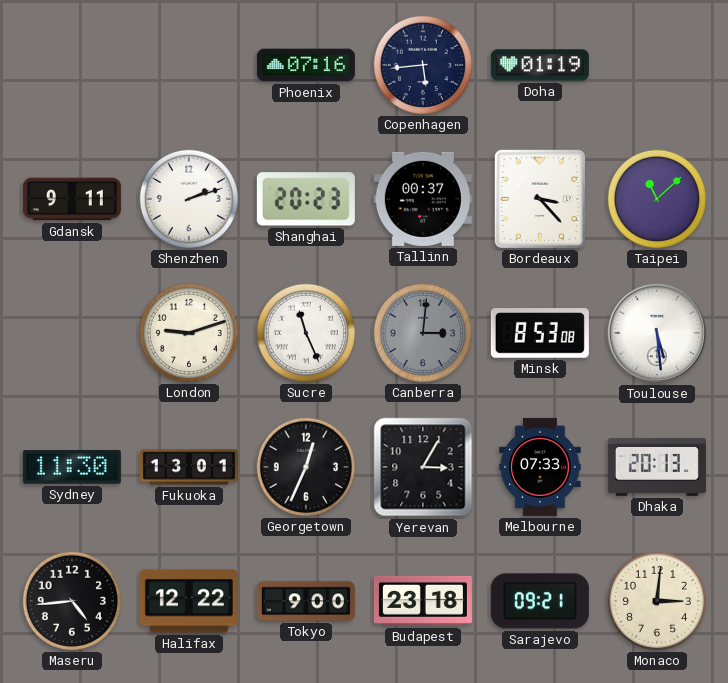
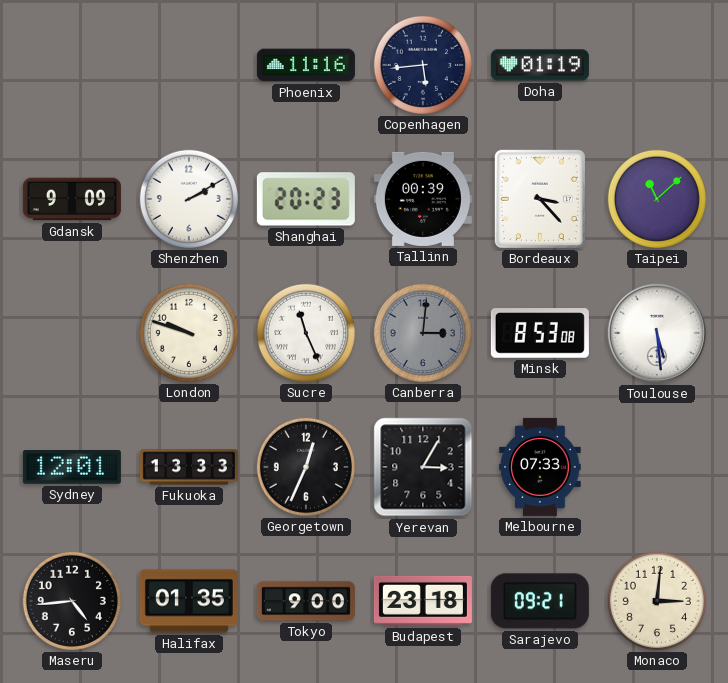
Phoenix: 07:16 -> 11:16
Gdansk: 9:11 -> 9:09
Shenzhen: 2:12 -> 2:10
Tallinn: 00:37 -> 00:39
London: 9:12 -> 9:48
Sydney: 11:30 -> 12:01
Fukuoka: 13:01 -> 13:33
Dhaka: 20:13 -> none
Halifax: 12:22 -> 01:35
